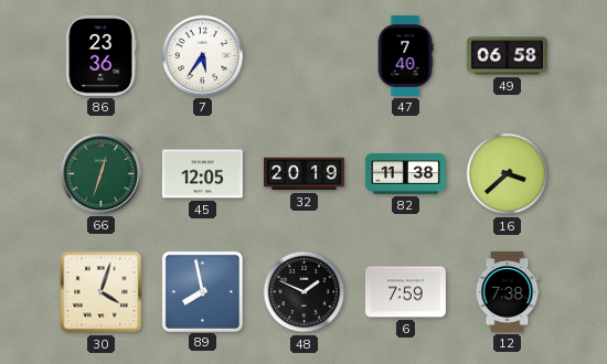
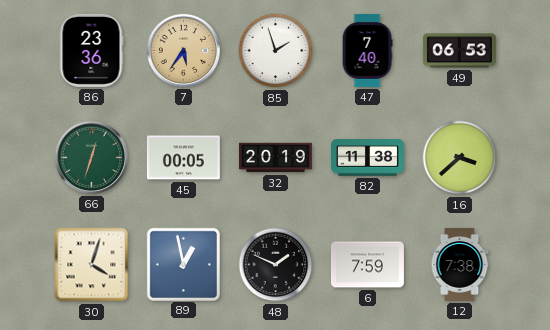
7 dial: white -> champagne
85: none -> 1:57
49: 06:58 -> 06:53
45: 12:05 -> 00:05
89: 7:58 -> 12:58
